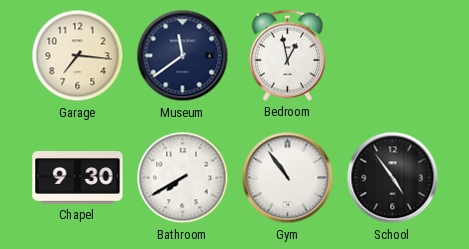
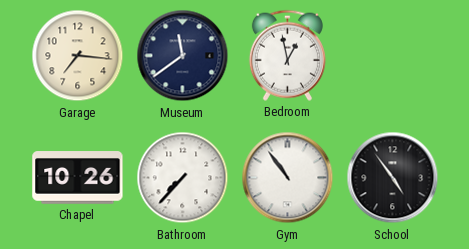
Chapel: 9:30 -> 10:26
Bathroom: 7:40 -> 7:37
